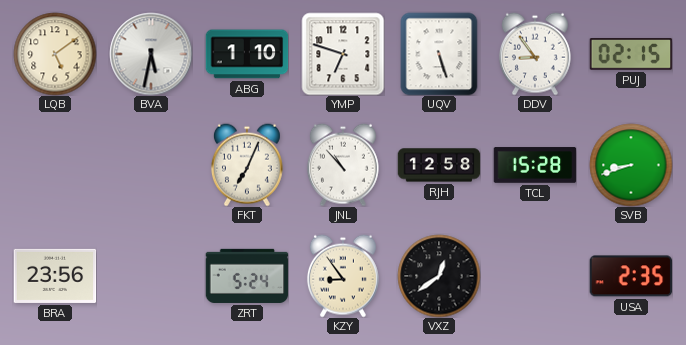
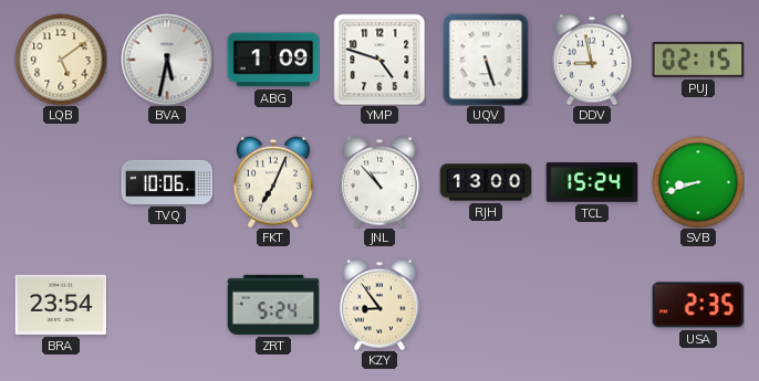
ABG: 1:10 -> 1:09
YMP: 6:48 -> 4:48
DDV: 8:54 -> 8:58
TVQ: none -> 10:06
RJH: 12:58 -> 13:00
TCL: 15:28 -> 15:24
BRA: 23:56 -> 23:54
VXZ: 12:39 -> none
